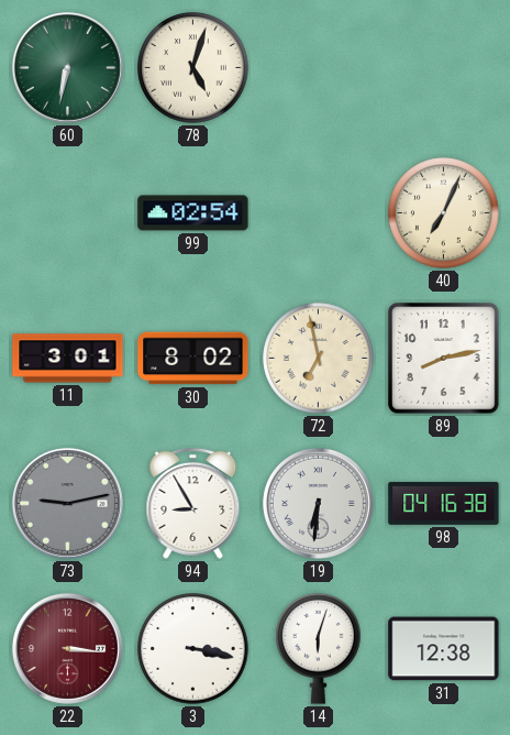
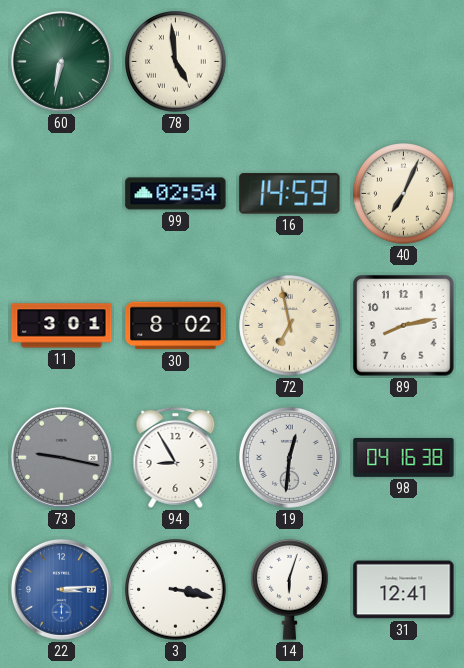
78: 5:03 -> 4:59
16: none -> 14:59
73: 9:13 -> 9:17
19: 6:31 -> 12:31
22: 3:16 -> 3:14
22 dial: burgundy -> blue
31: 12:38 -> 12:41
